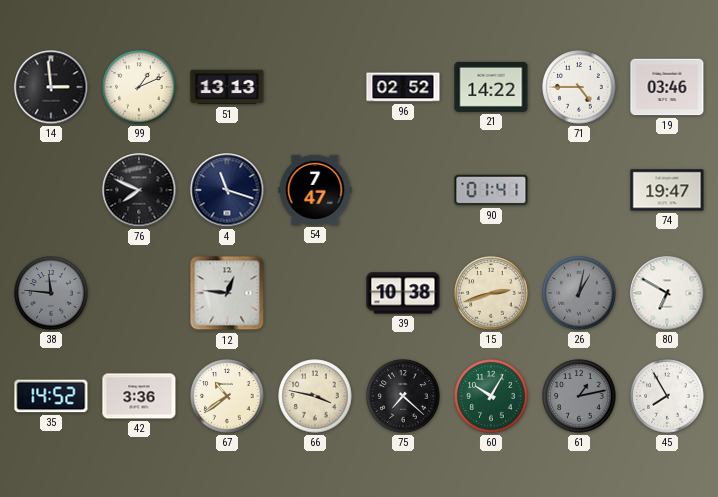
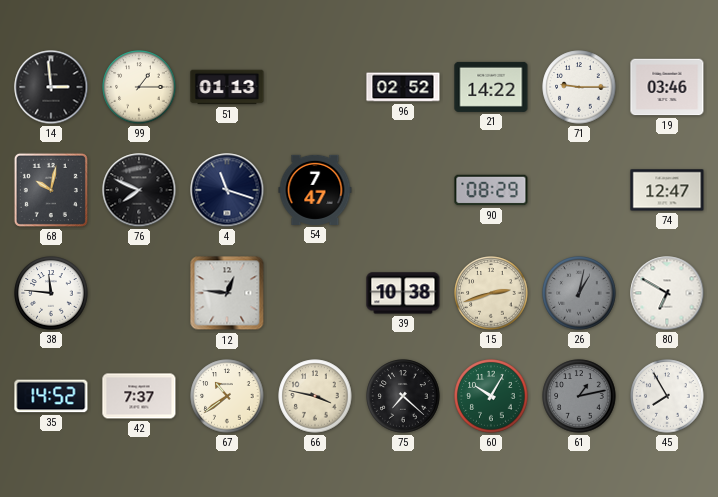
99: 1:11 -> 1:15
51: 13:13 -> 01:13
71: 4:45 -> 9:15
68: none -> 10:02
90: 01:41 -> 08:29
74: 19:47 -> 12:47
38 dial: grey -> white
42: 3:36 -> 7:37
